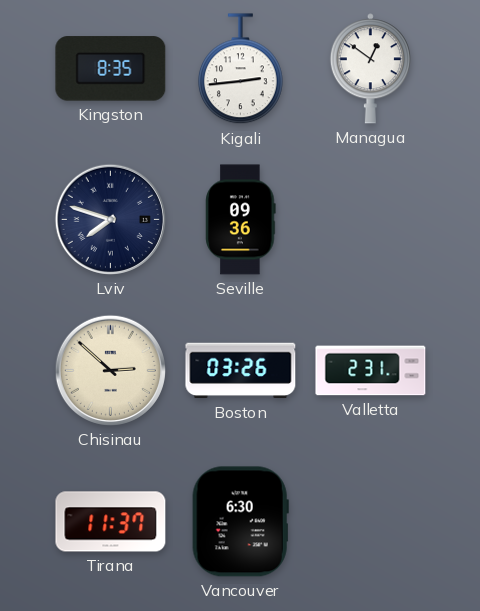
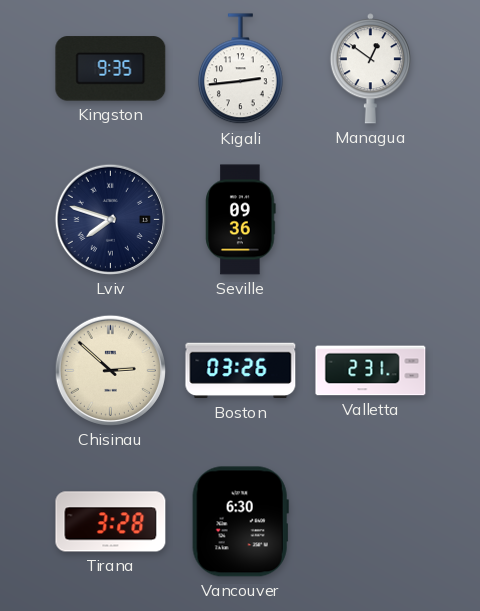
Kingston: 8:35 -> 9:35
Tirana: 11:37 -> 3:28
